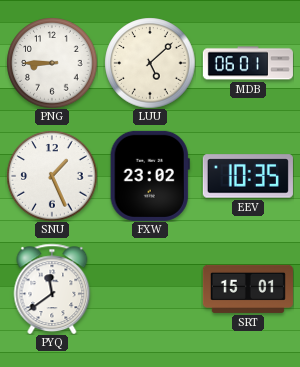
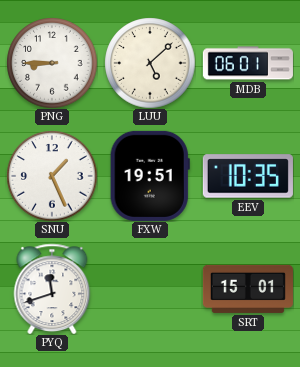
FXW: 23:02 -> 19:51
PYQ: 11:39 -> 11:42
